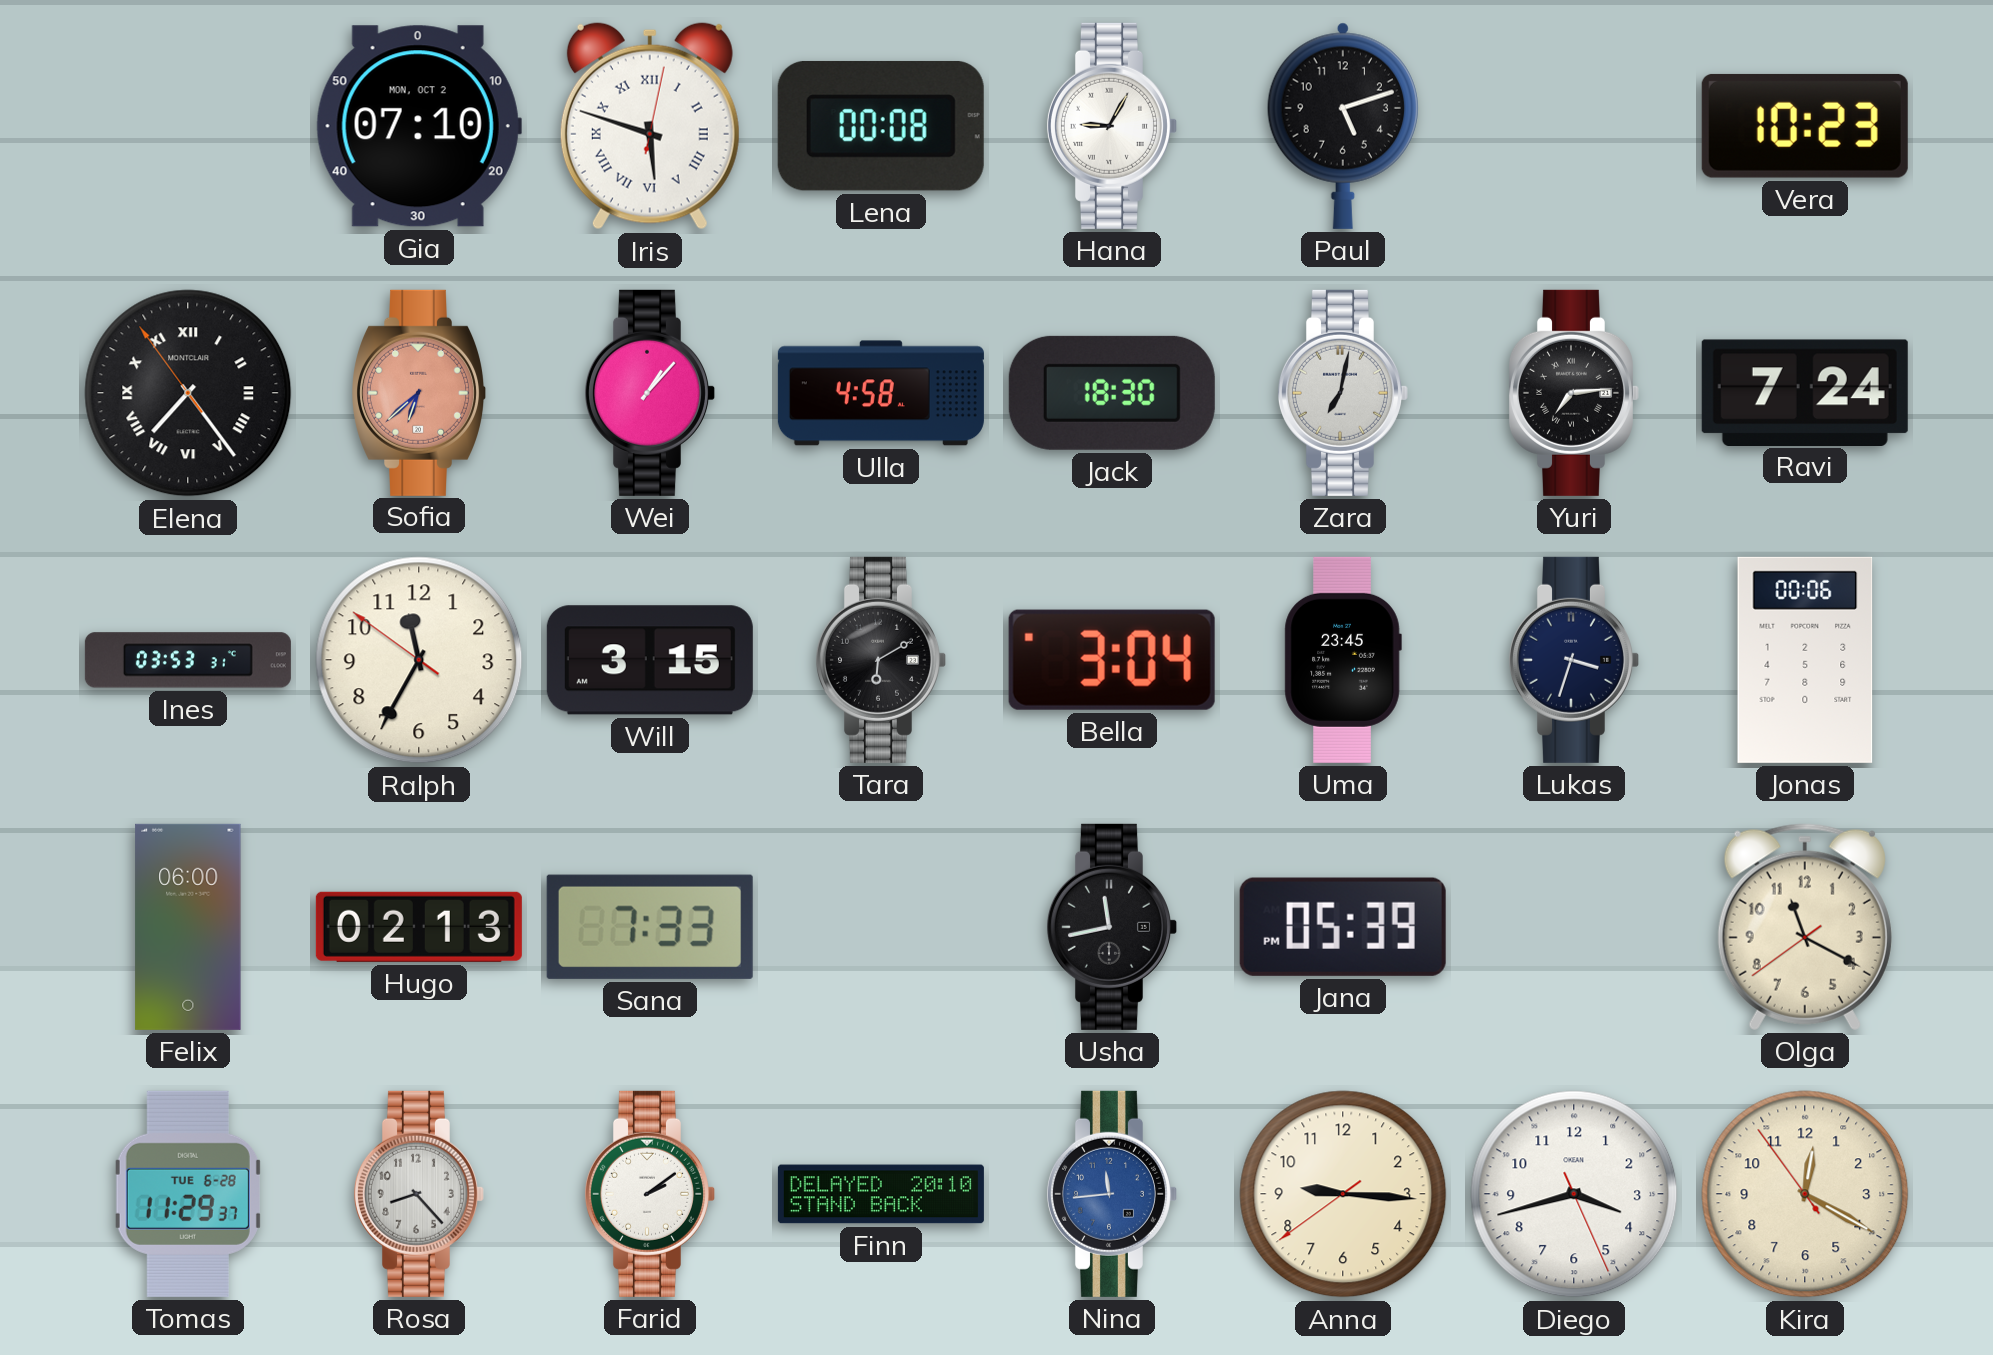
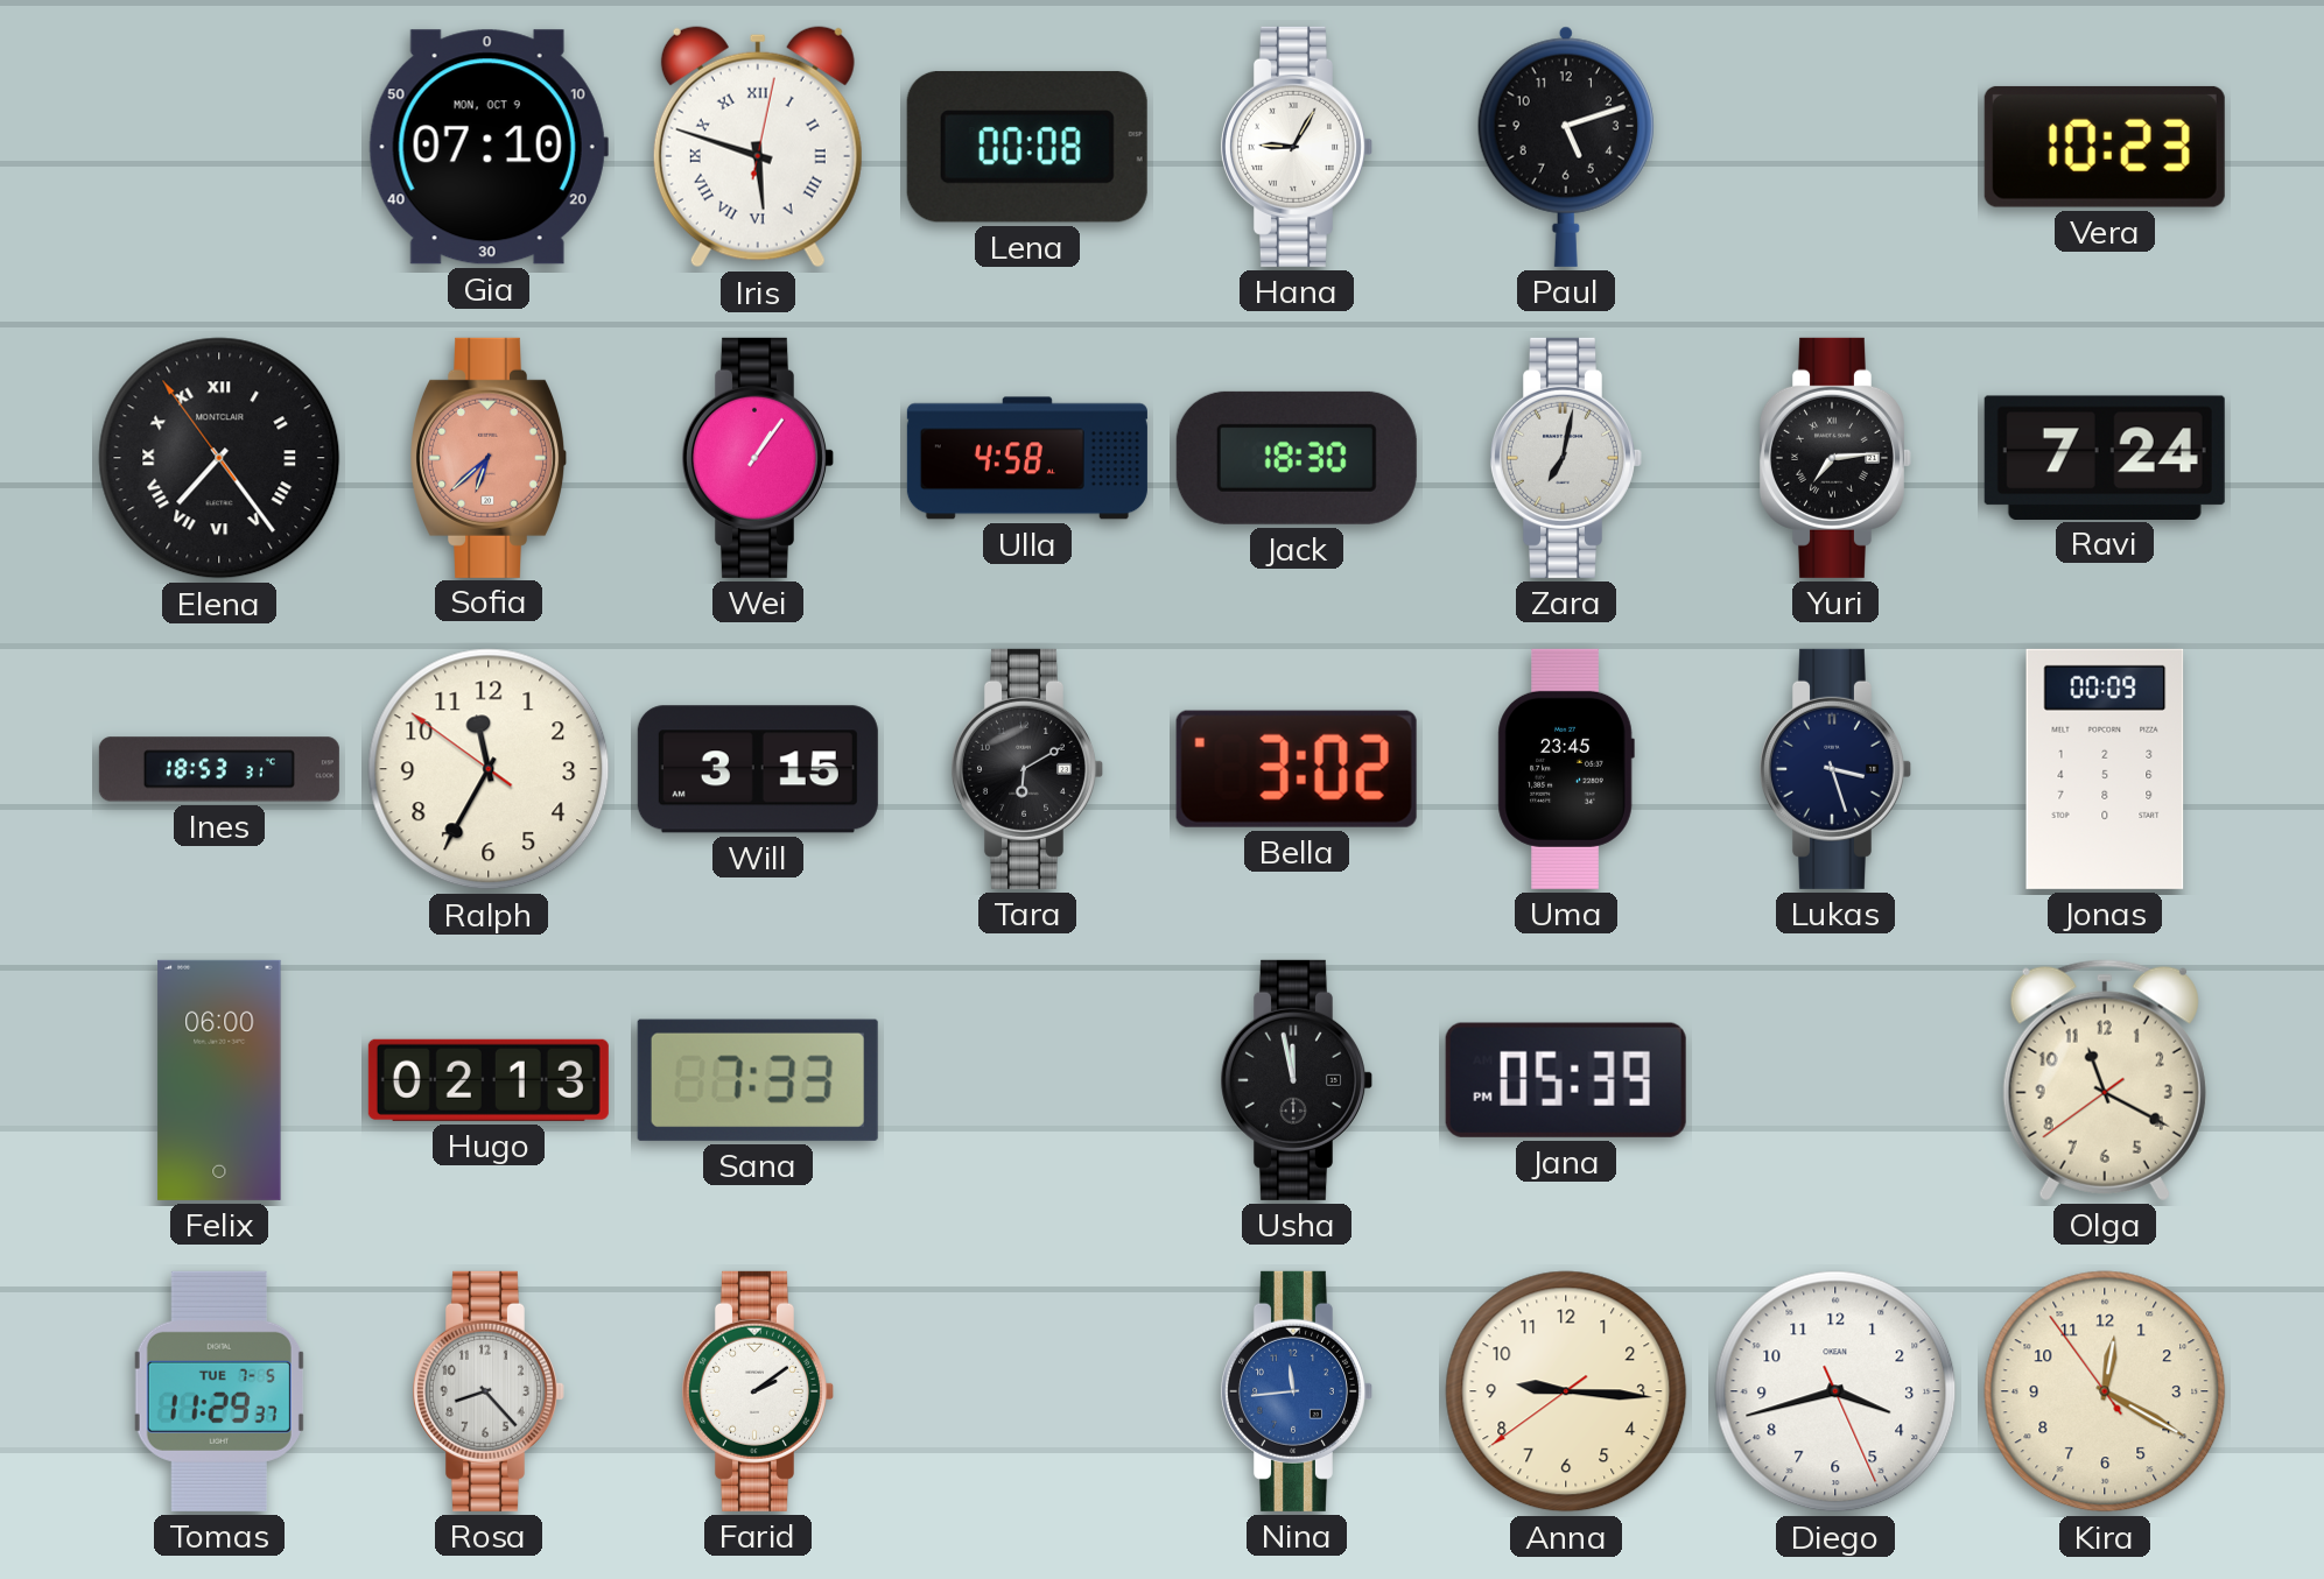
Gia date: MON, OCT 2 -> MON, OCT 9
Wei: 1:07 -> 1:06
Ines: 03:53 -> 18:53
Bella: 3:04 -> 3:02
Lukas: 3:33 -> 3:27
Jonas: 00:06 -> 00:09
Usha: 11:43 -> 11:58
Tomas date: TUE 6-28 -> TUE 7-5
Finn: 20:10 -> none
